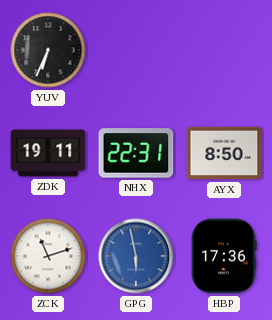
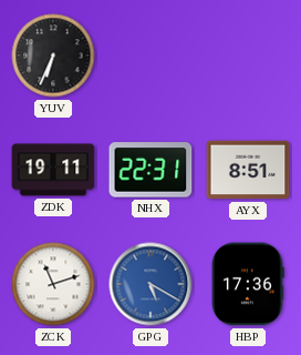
AYX: 8:50 -> 8:51
GPG: 5:58 -> 5:20
